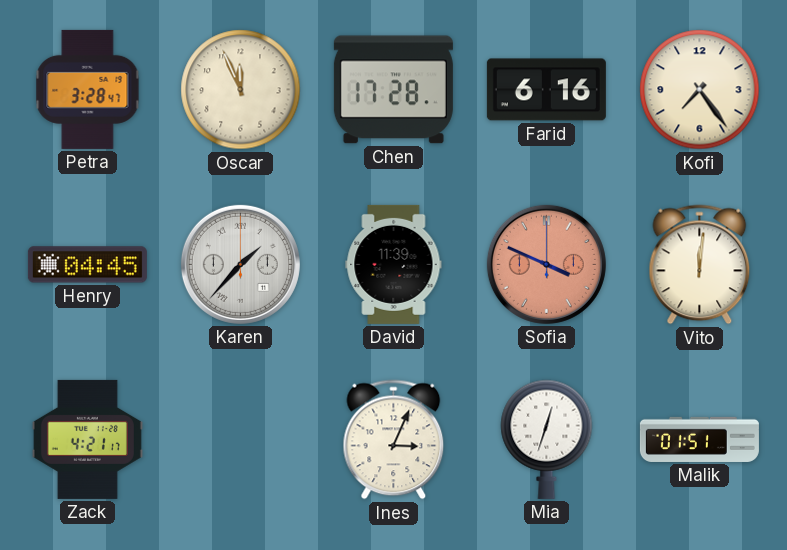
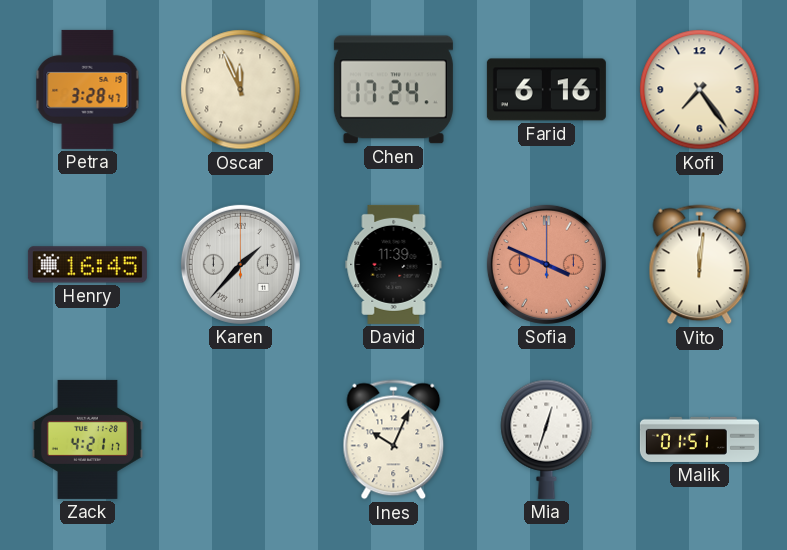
Chen: 17:28 -> 17:24
Henry: 04:45 -> 16:45
Ines: 3:04 -> 10:04
